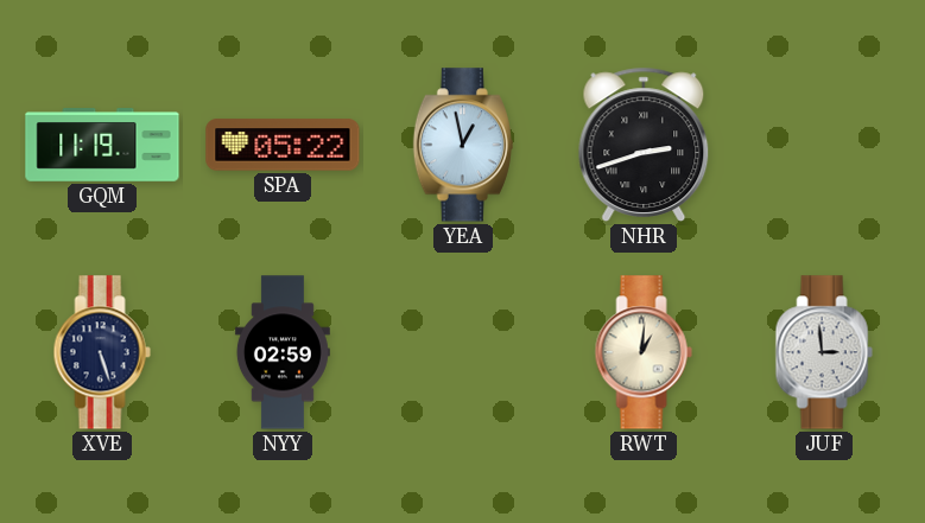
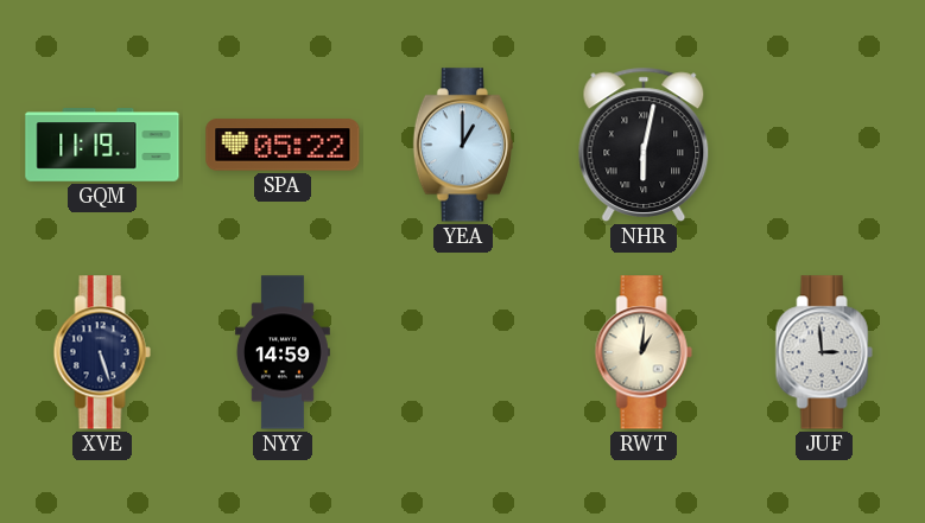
YEA: 12:58 -> 1:00
NHR: 2:42 -> 6:02
NYY: 02:59 -> 14:59
